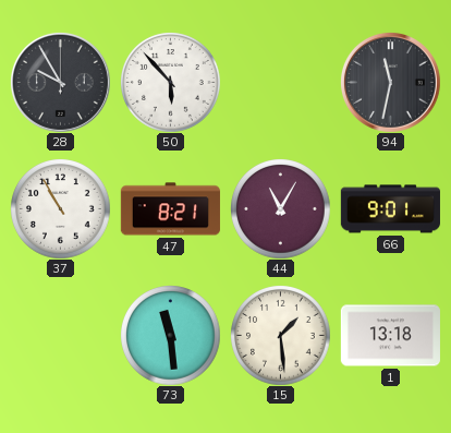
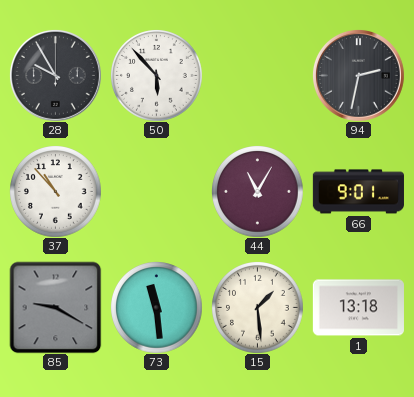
94: 11:32 -> 2:32
37: 10:55 -> 10:53
47: 8:21 -> none
85: none -> 9:20
